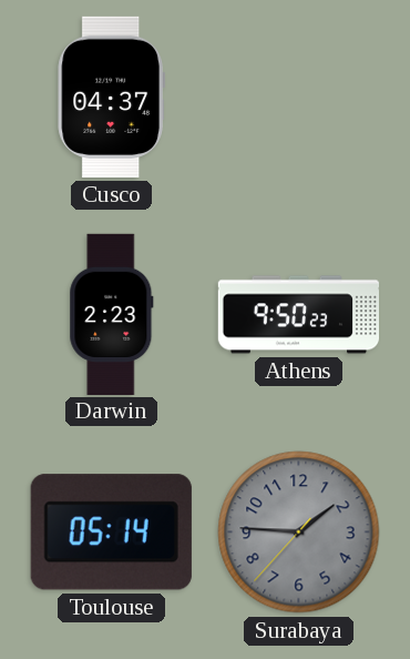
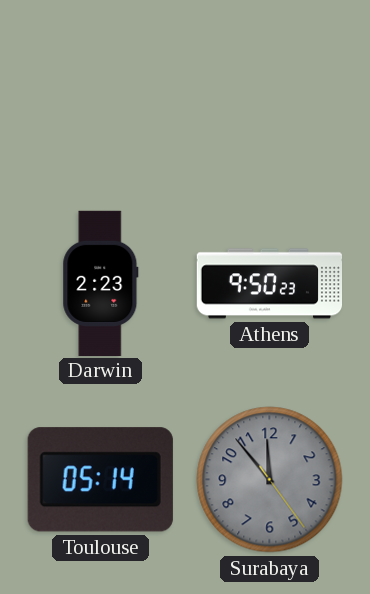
Cusco: 04:37 -> none
Surabaya: 1:45 -> 11:53
